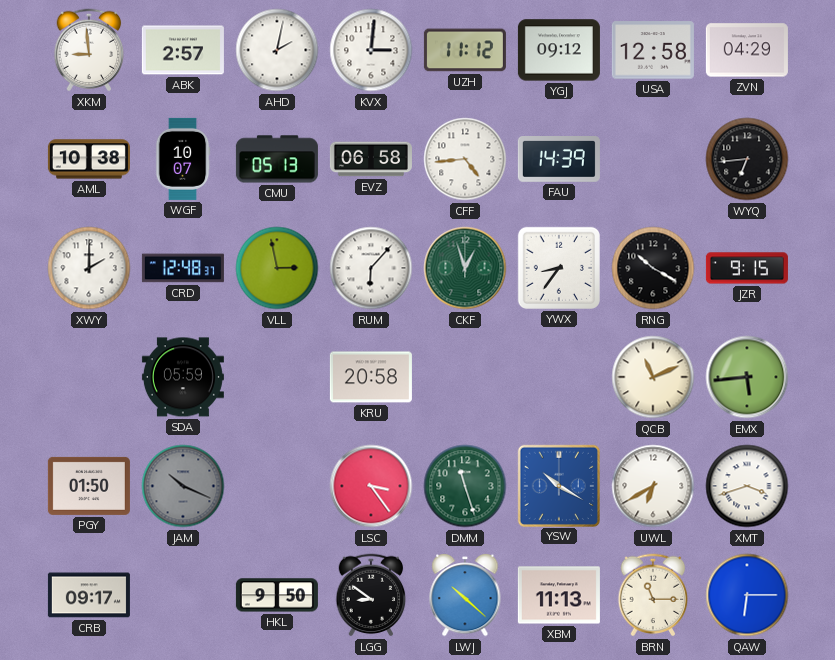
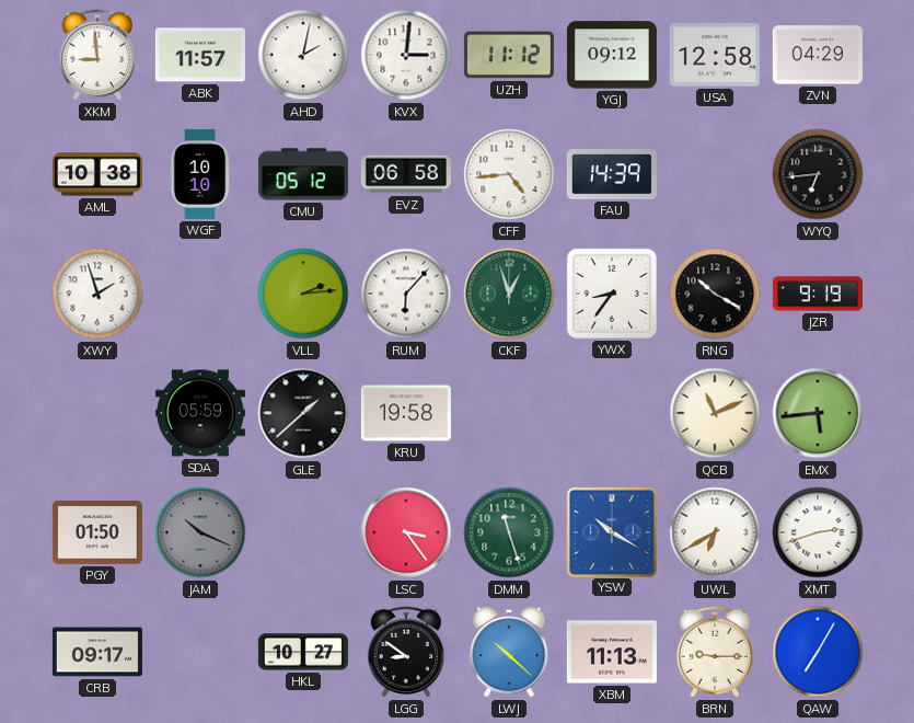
ABK: 2:57 -> 11:57
WGF: 10:07 -> 10:10
CMU: 05:13 -> 05:12
XWY: 2:00 -> 1:57
CRD: 12:48 -> none
VLL: 2:58 -> 2:14
JZR: 9:15 -> 9:19
GLE: none -> 1:38
KRU: 20:58 -> 19:58
XMT: 3:42 -> 2:42
HKL: 9:50 -> 10:27
BRN: 11:15 -> 9:15
QAW: 6:15 -> 7:05
